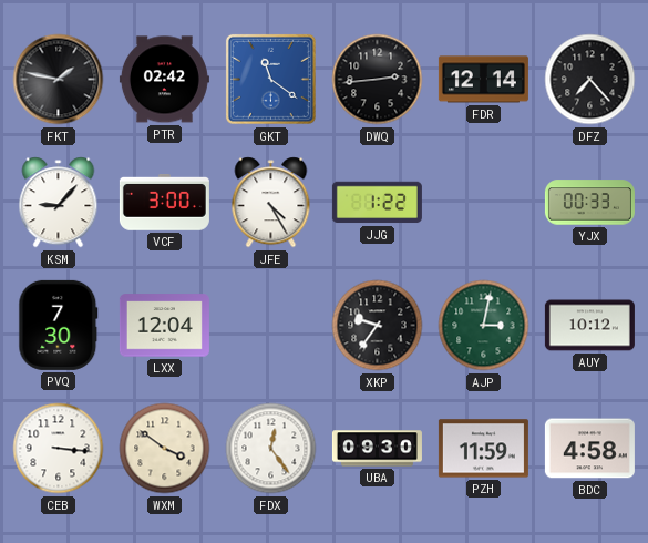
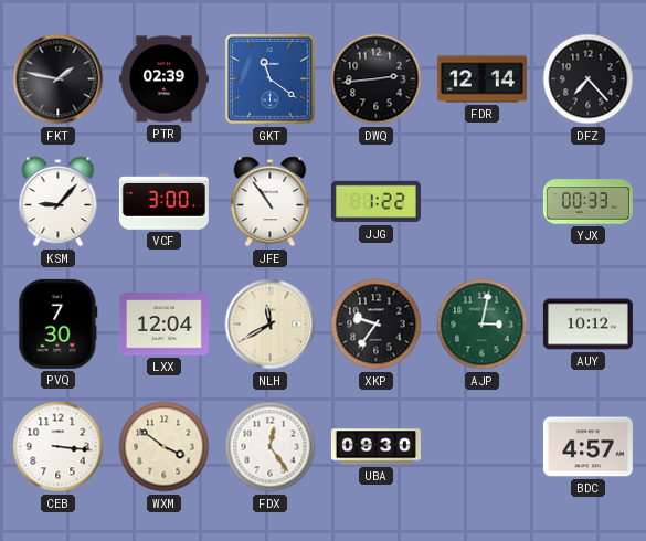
PTR: 02:42 -> 02:39
JFE: 4:25 -> 10:54
NLH: none -> 11:40
PZH: 11:59 -> none
BDC: 4:58 -> 4:57
